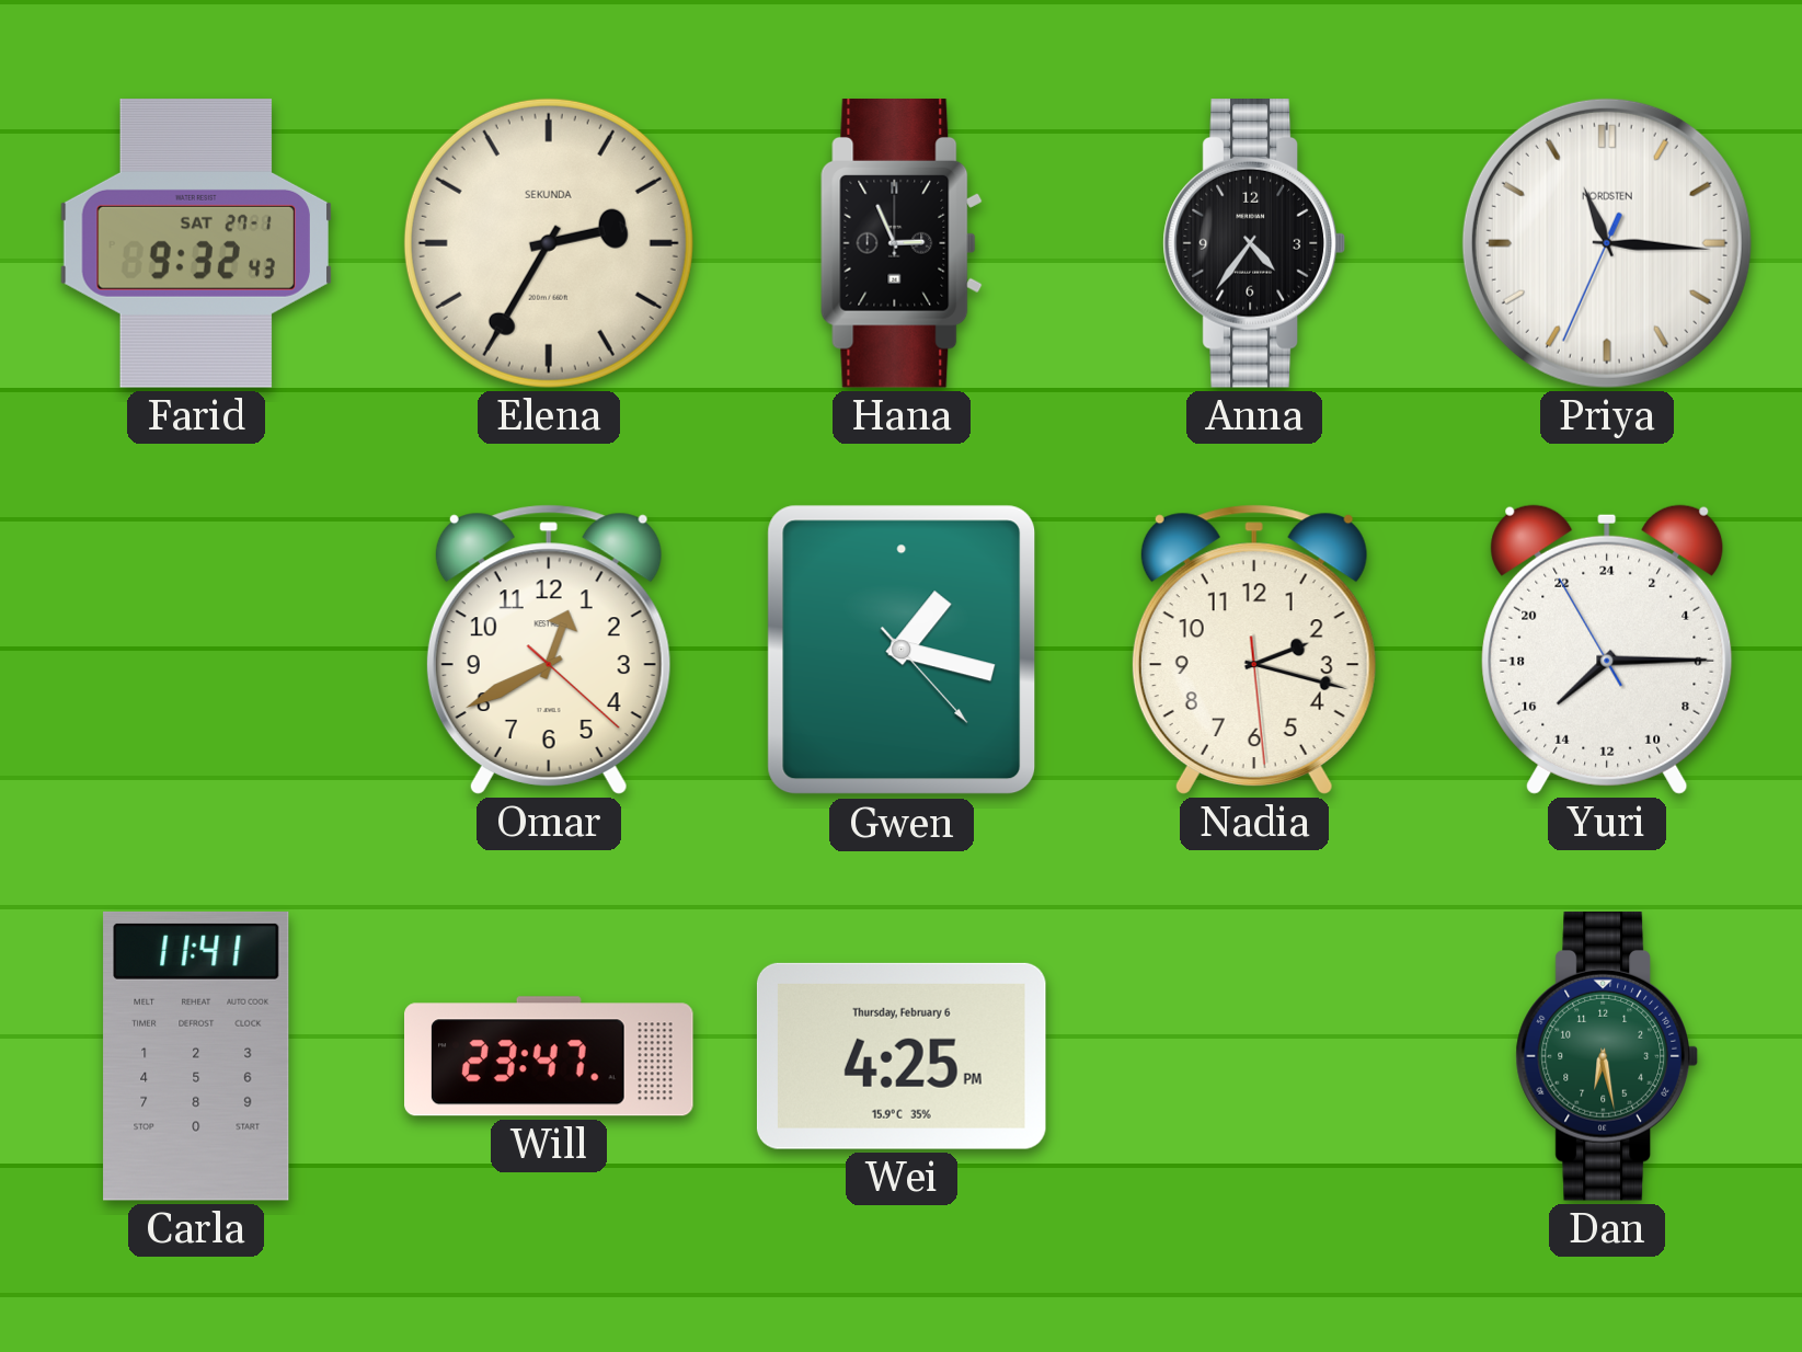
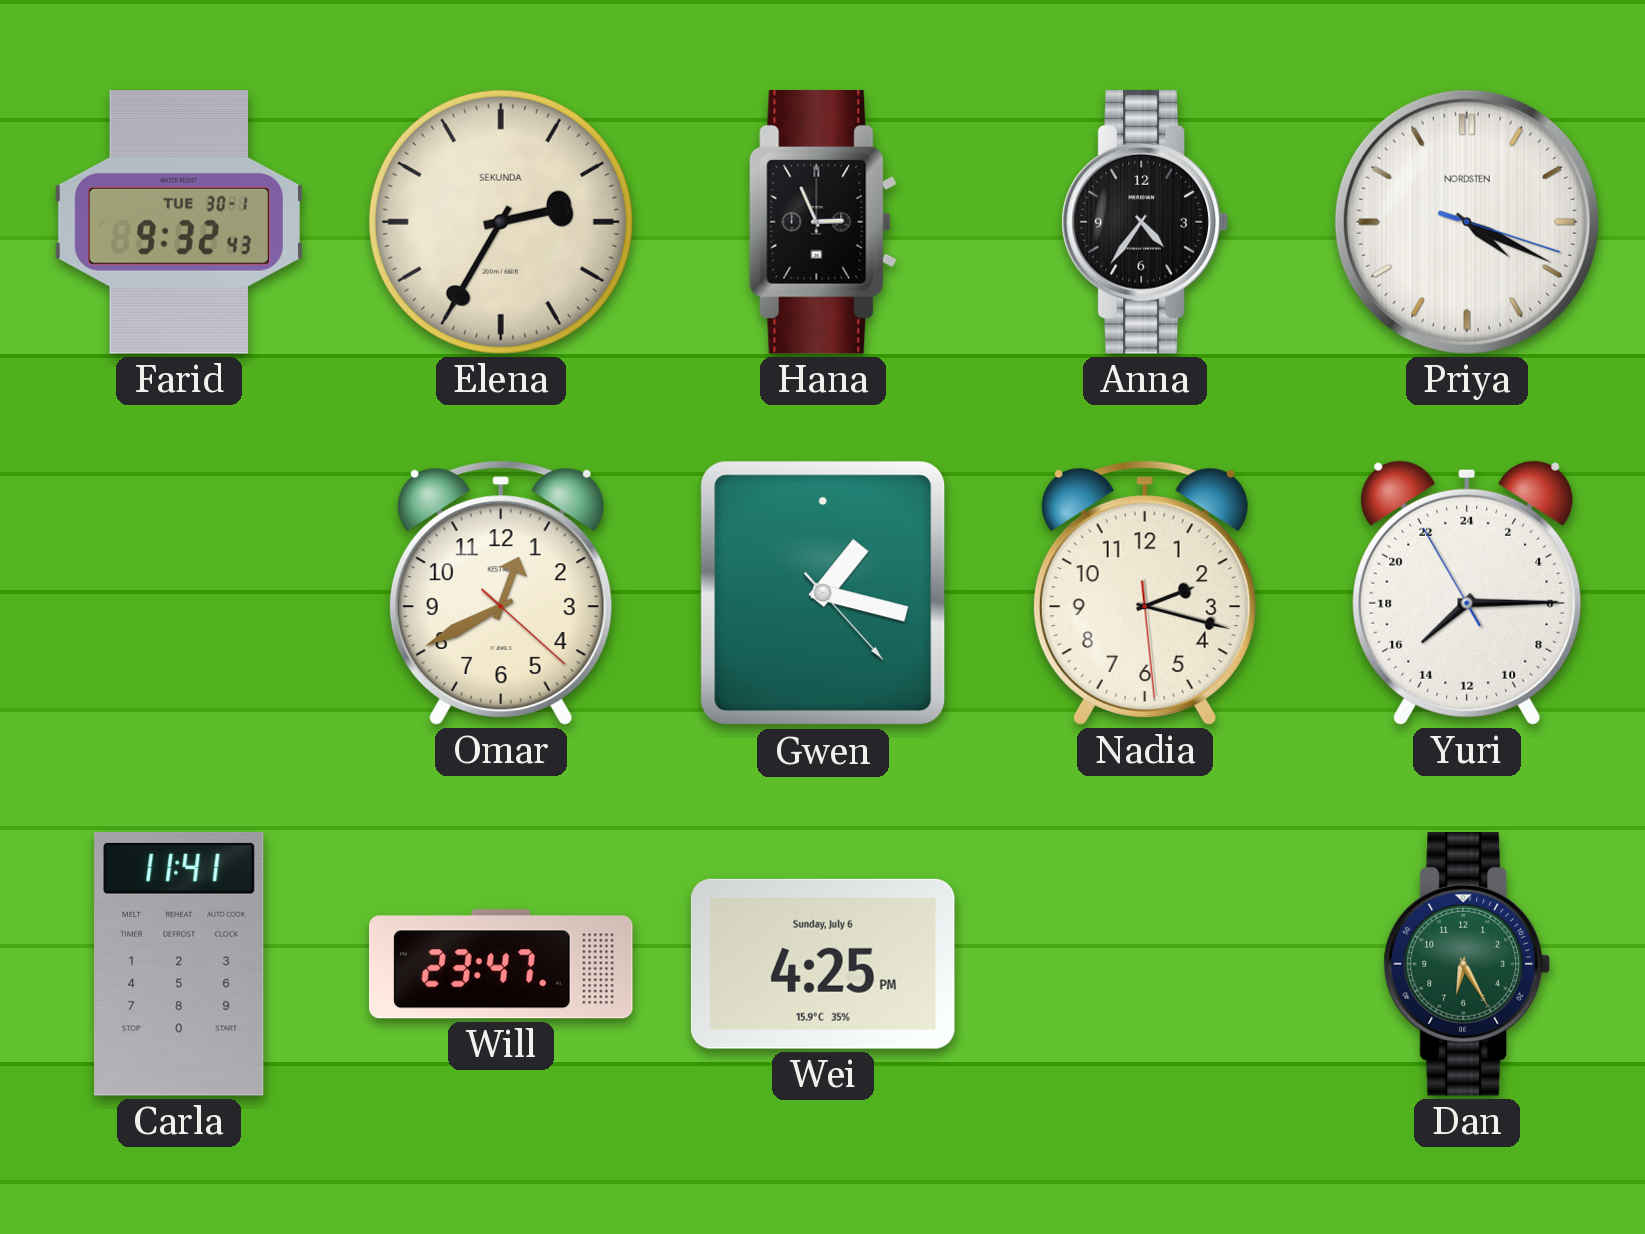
Farid date: SAT 27-1 -> TUE 30-1
Priya: 11:15 -> 4:19
Wei date: Thursday, February 6 -> Sunday, July 6
Dan: 6:28 -> 6:25
